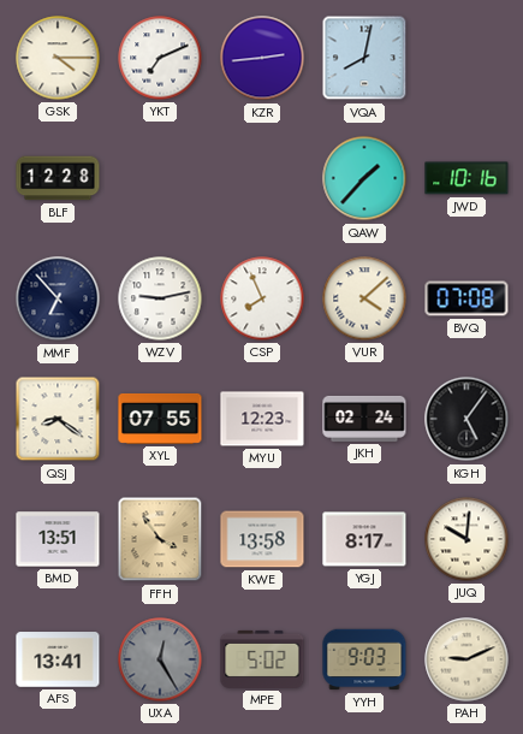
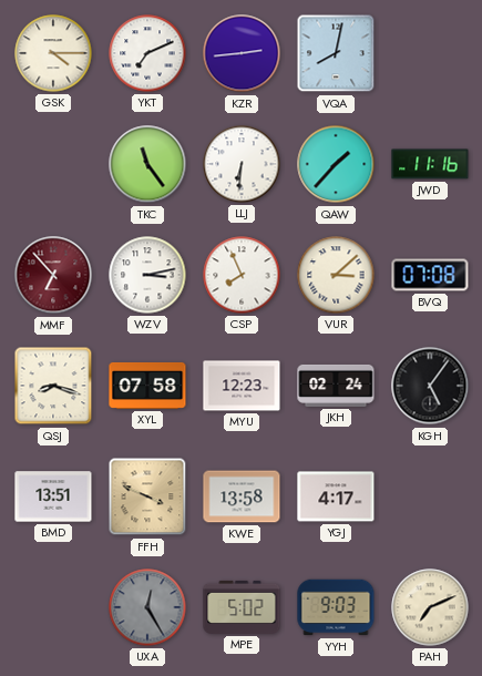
BLF: 12:28 -> none
TKC: none -> 11:24
LLJ: none -> 6:31
JWD: 10:16 -> 11:16
MMF dial: navy -> burgundy
WZV: 9:13 -> 3:13
VUR: 4:08 -> 3:08
QSJ: 8:21 -> 8:18
XYL: 07:55 -> 07:58
FFH: 3:54 -> 3:49
YGJ: 8:17 -> 4:17
JUQ: 10:01 -> none
AFS: 13:41 -> none
PAH: 9:11 -> 7:11
